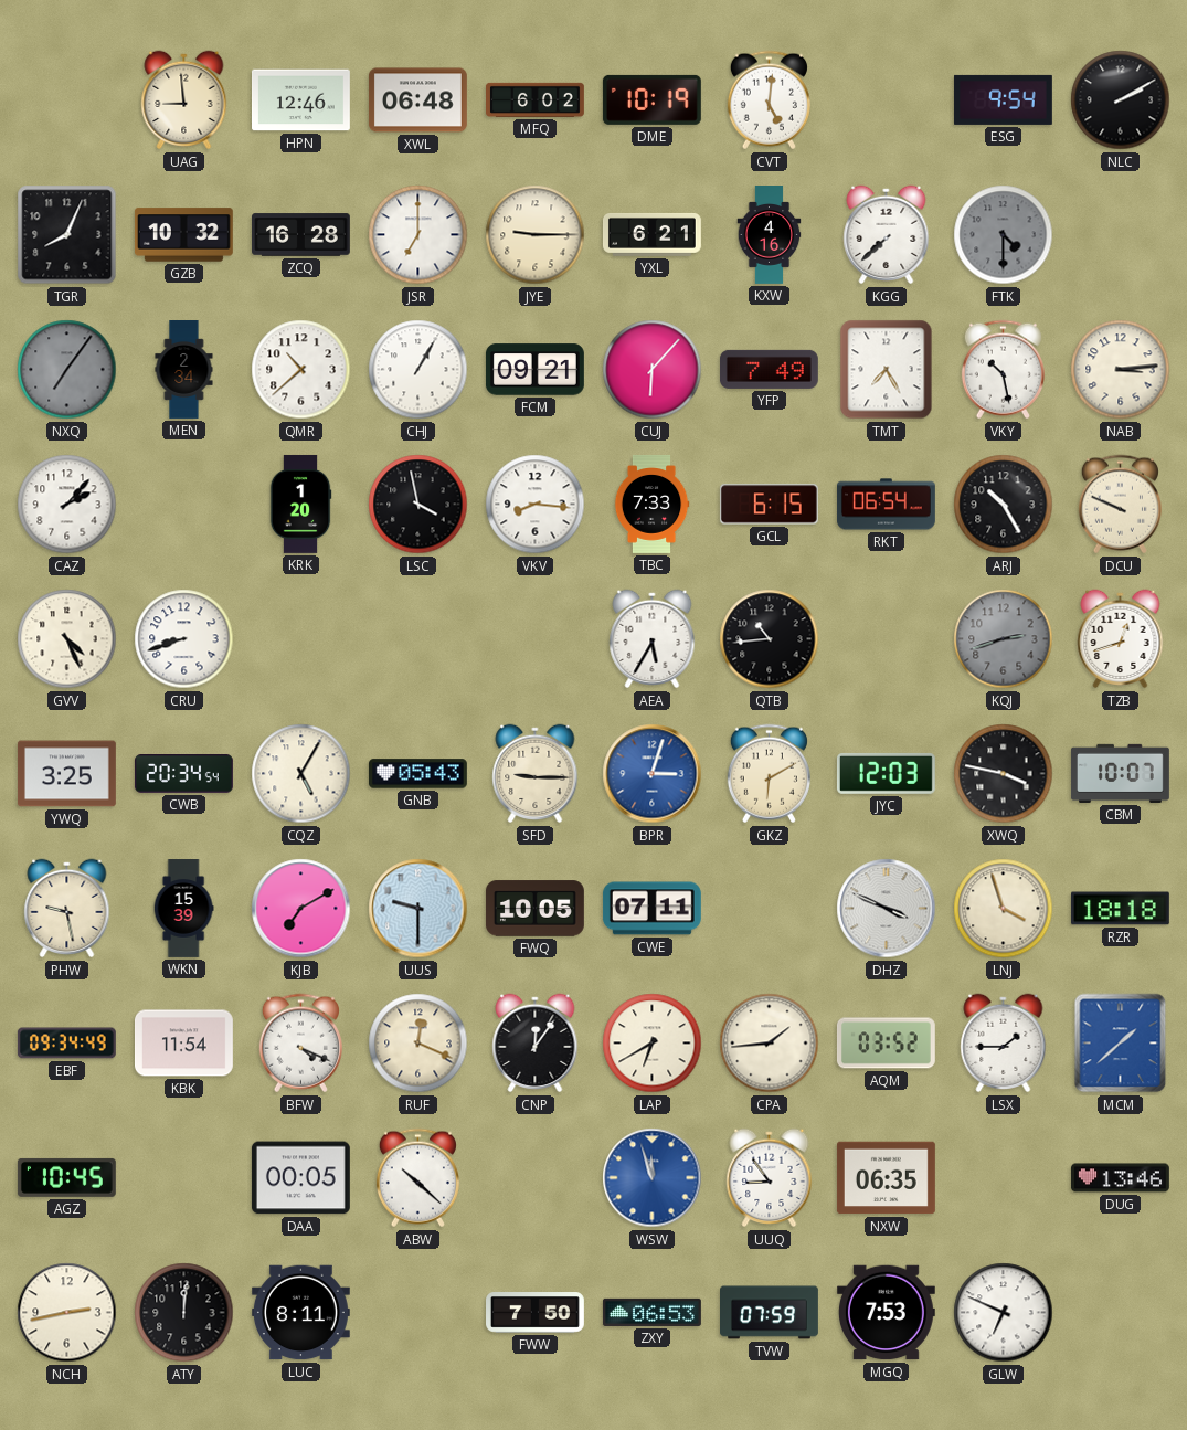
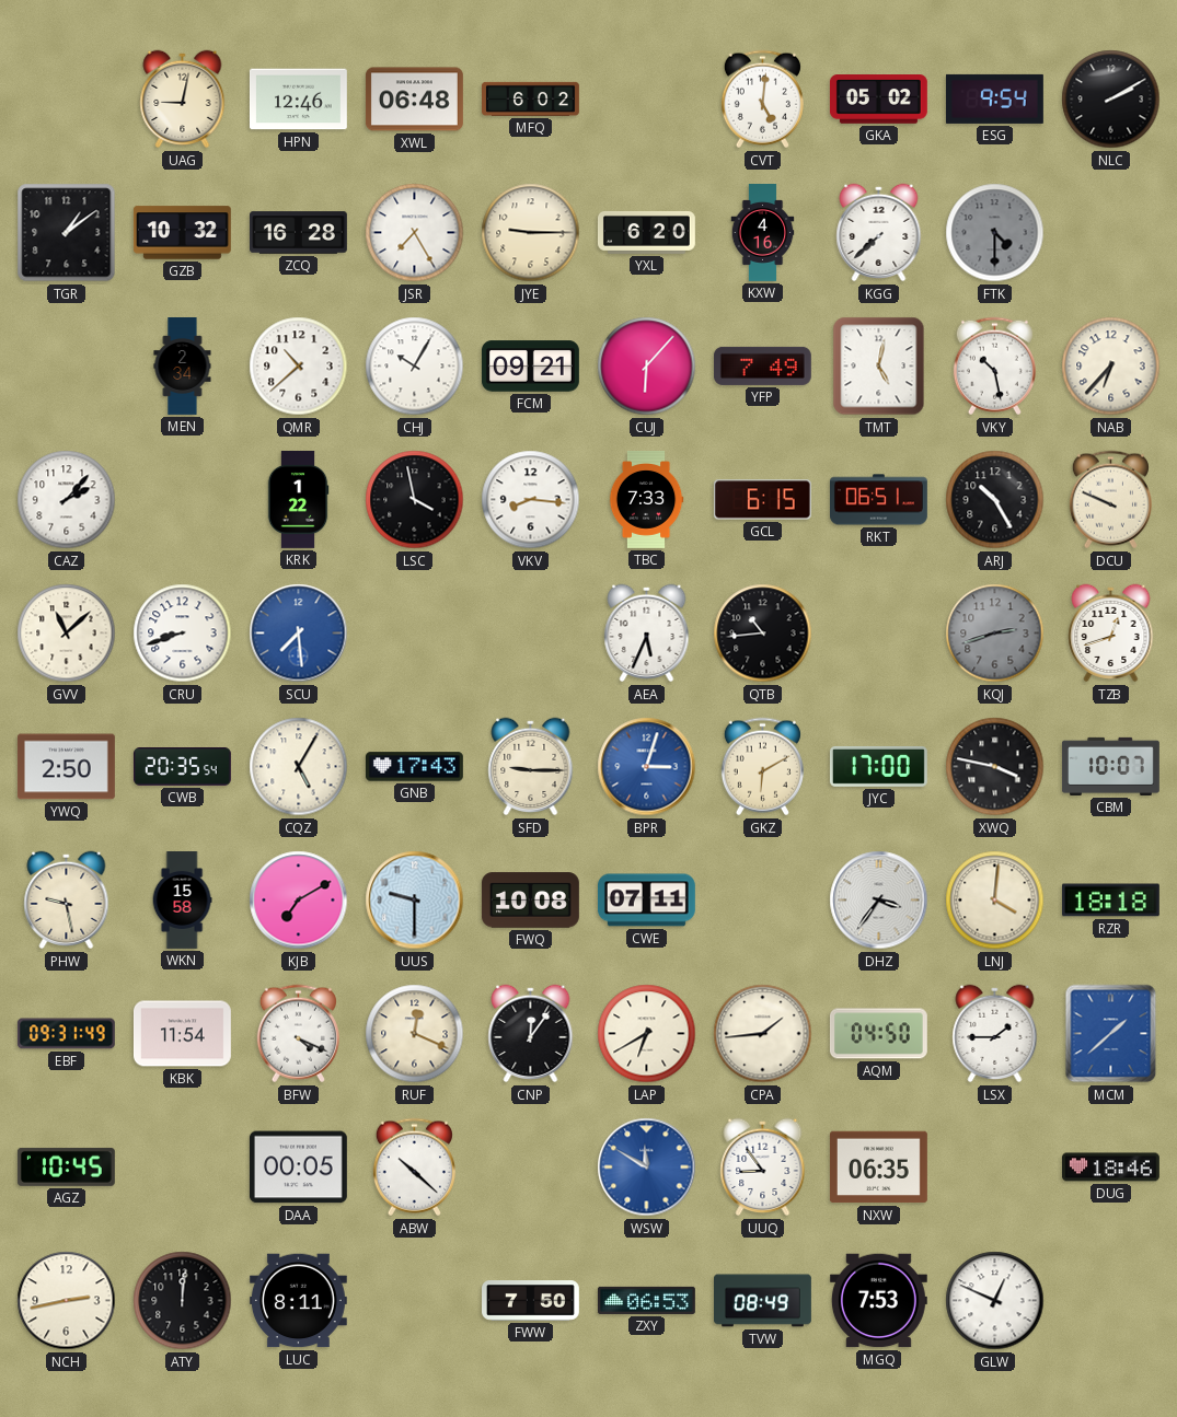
UAG: 8:59 -> 9:02
DME: 10:19 -> none
GKA: none -> 05:02
TGR: 8:04 -> 1:09
JSR: 7:00 -> 7:25
YXL: 6:21 -> 6:20
NXQ: 7:06 -> none
CHJ: 1:05 -> 10:05
TMT: 7:25 -> 5:02
NAB: 3:14 -> 6:37
KRK: 1:20 -> 1:22
RKT: 06:54 -> 06:51
GVV: 4:26 -> 11:08
SCU: none -> 7:29
AEA: 5:35 -> 5:34
YWQ: 3:25 -> 2:50
CWB: 20:34 -> 20:35
GNB: 05:43 -> 17:43
JYC: 12:03 -> 17:00
WKN: 15:39 -> 15:58
FWQ: 10:05 -> 10:08
DHZ: 3:49 -> 3:36
LNJ: 3:57 -> 4:01
EBF: 09:34 -> 09:31
AQM: 03:52 -> 04:50
WSW: 11:57 -> 11:50
DUG: 13:46 -> 18:46
TVW: 07:59 -> 08:49
GLW: 6:49 -> 12:49
